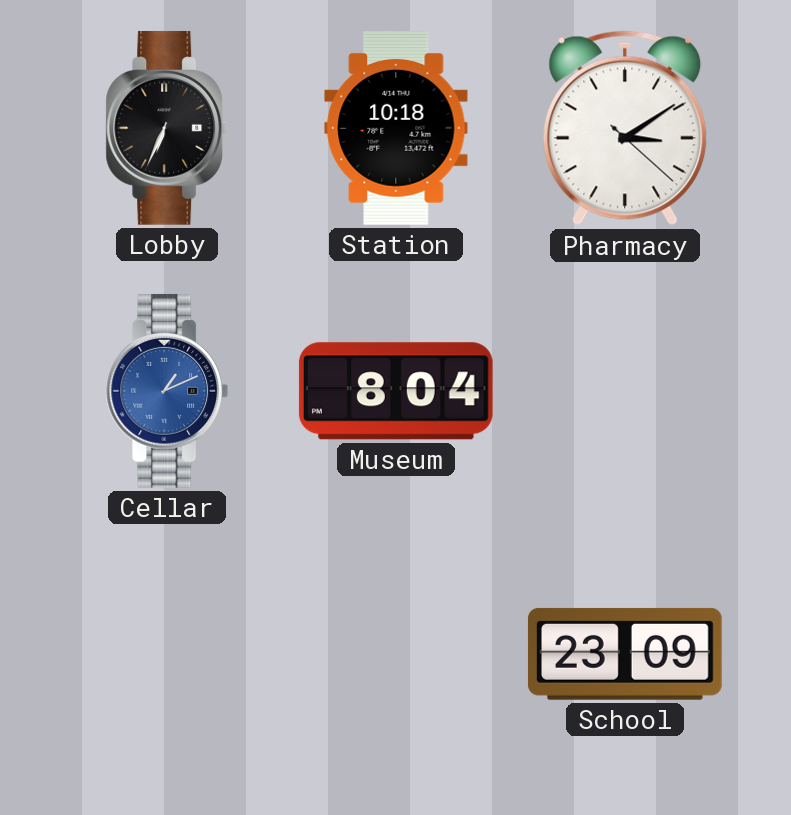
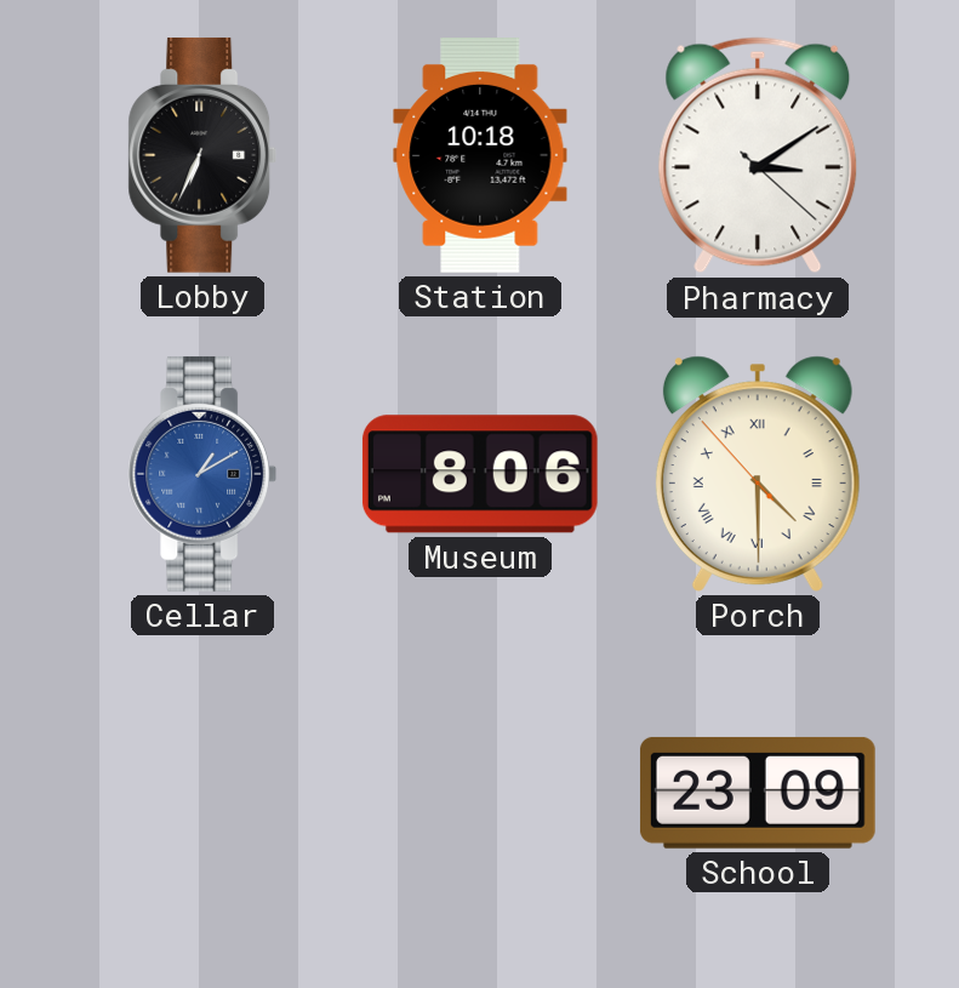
Cellar: 1:11 -> 1:10
Museum: 8:04 -> 8:06
Porch: none -> 4:29
